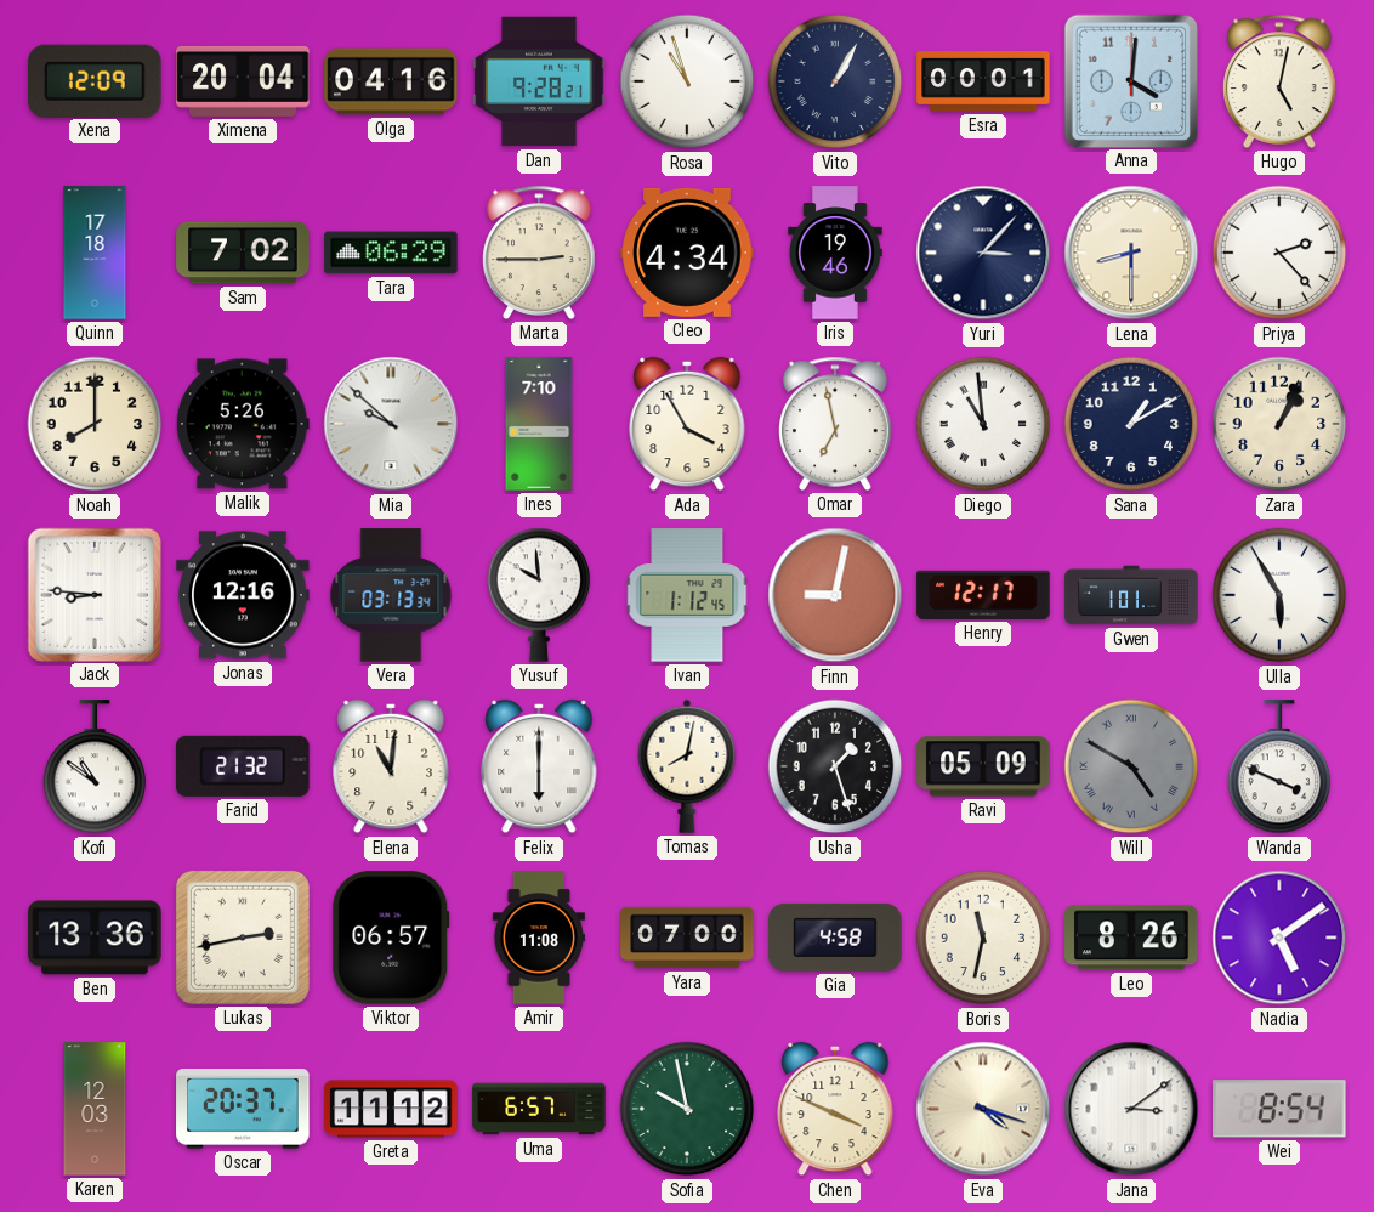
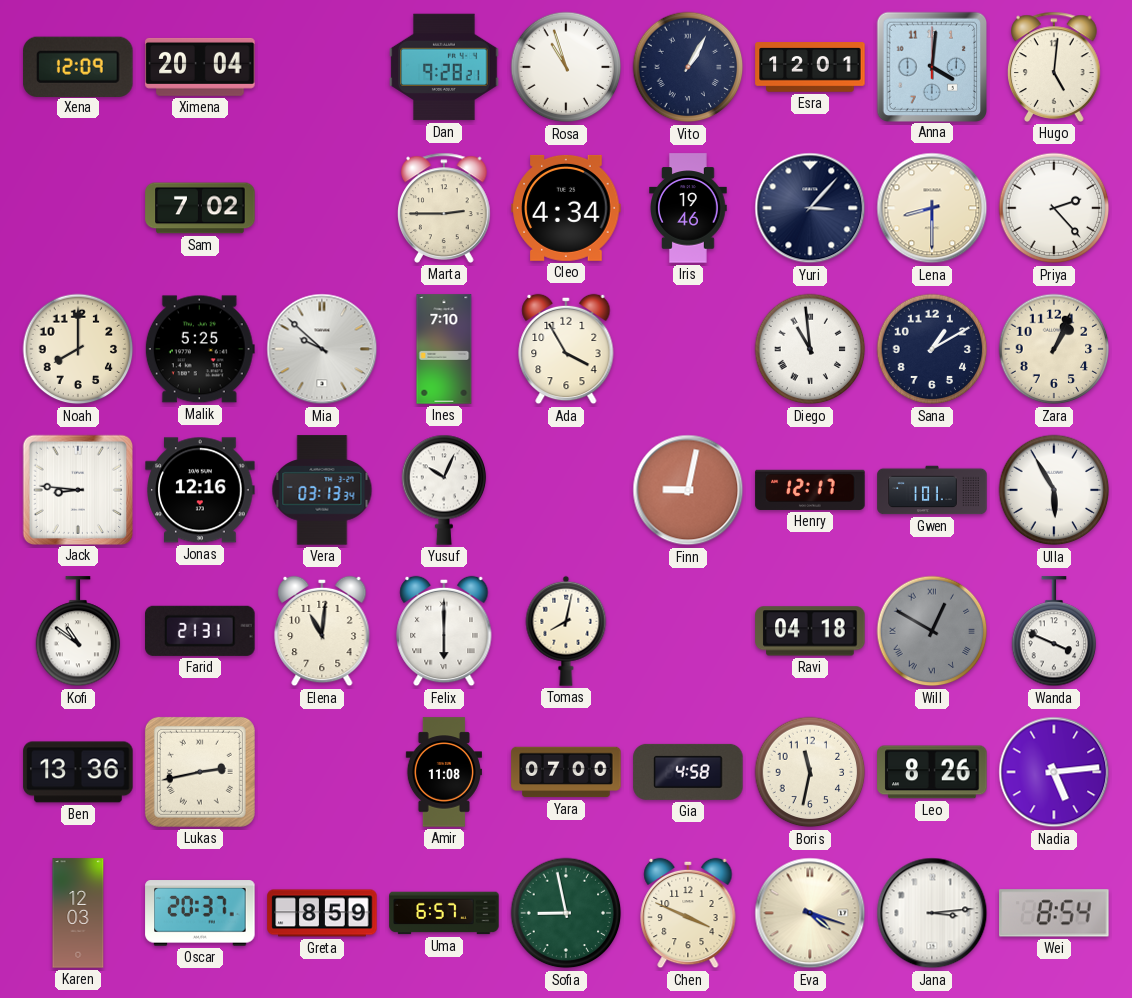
Olga: 04:16 -> none
Esra: 00:01 -> 12:01
Hugo: 5:02 -> 5:01
Quinn: 17:18 -> none
Tara: 06:29 -> none
Malik: 5:26 -> 5:25
Omar: 6:58 -> none
Yusuf: 9:59 -> 10:04
Ivan: 1:12 -> none
Farid: 21:32 -> 21:31
Usha: 1:27 -> none
Ravi: 05:09 -> 04:18
Will: 4:50 -> 12:50
Viktor: 06:57 -> none
Nadia: 5:09 -> 5:14
Greta: 11:12 -> 8:59
Sofia: 9:58 -> 8:58
Jana: 3:09 -> 3:14
